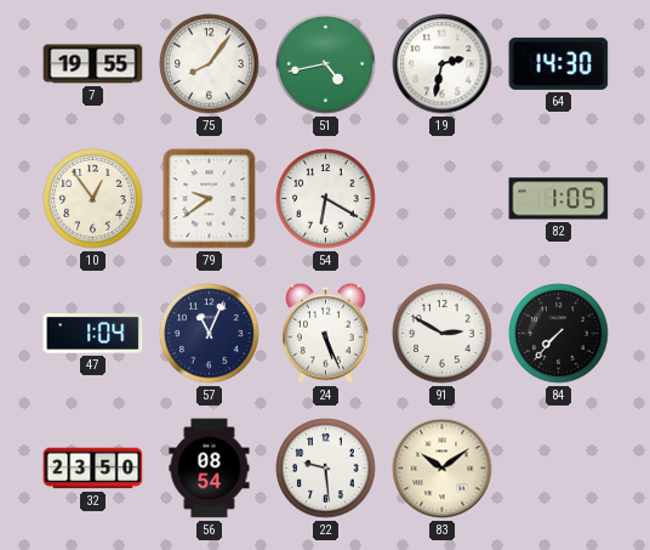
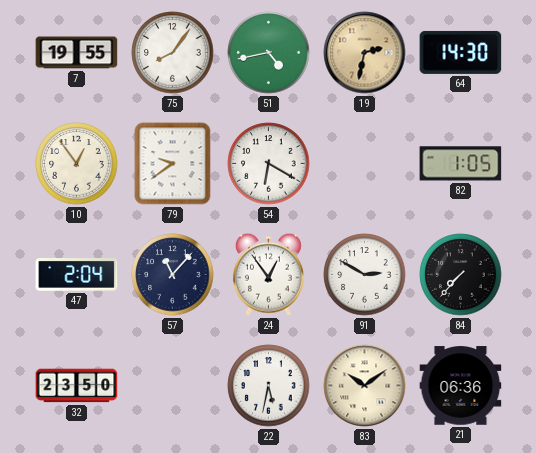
19 dial: white -> champagne
47: 1:04 -> 2:04
57: 11:04 -> 11:07
24: 5:26 -> 12:54
56: 08:54 -> none
22: 9:29 -> 5:32
21: none -> 06:36
